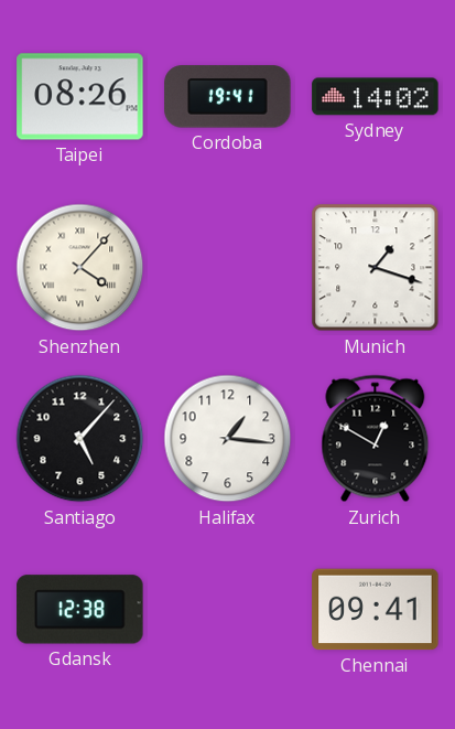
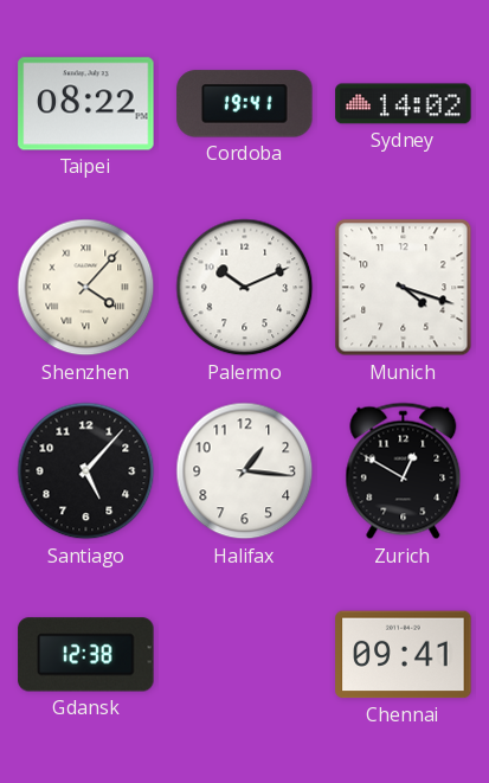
Taipei: 08:26 -> 08:22
Palermo: none -> 10:11
Munich: 1:18 -> 4:18
